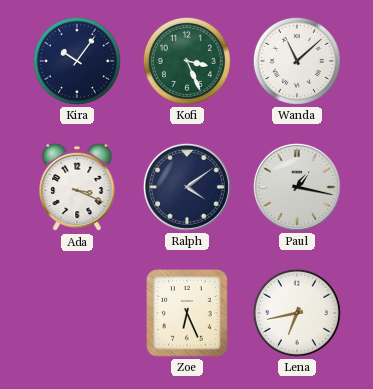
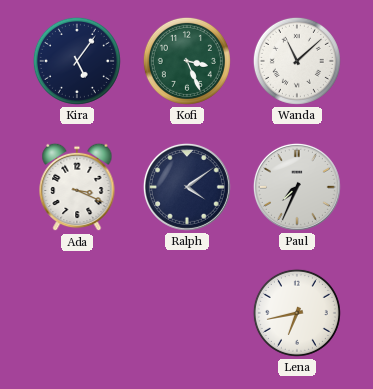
Kira: 10:06 -> 5:06
Paul: 1:17 -> 7:34
Zoe: 6:26 -> none
